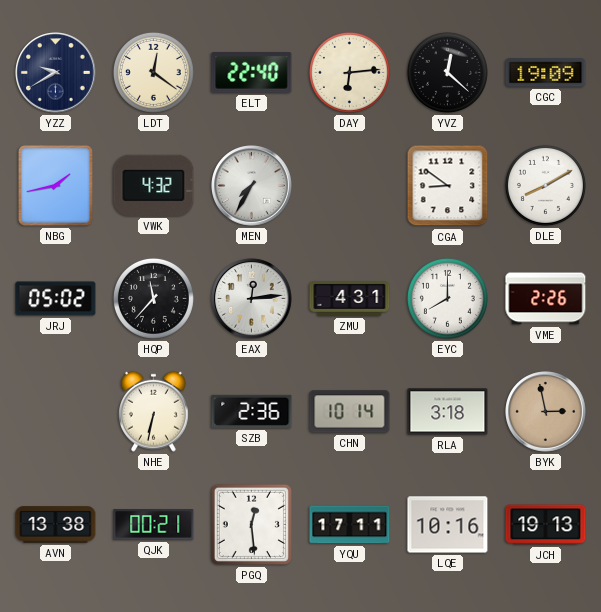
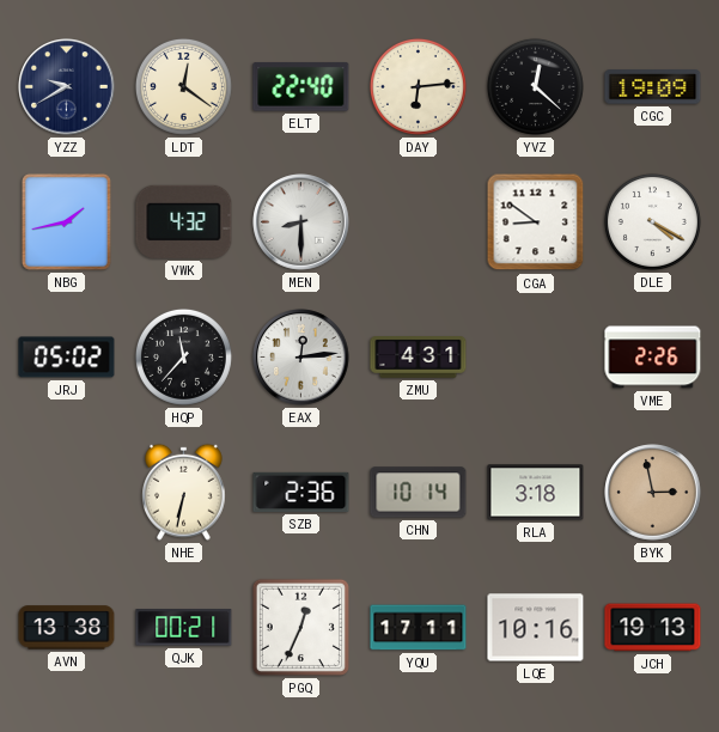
MEN: 7:35 -> 8:30
DLE: 8:10 -> 4:20
EYC: 8:00 -> none
PGQ: 12:29 -> 12:34
